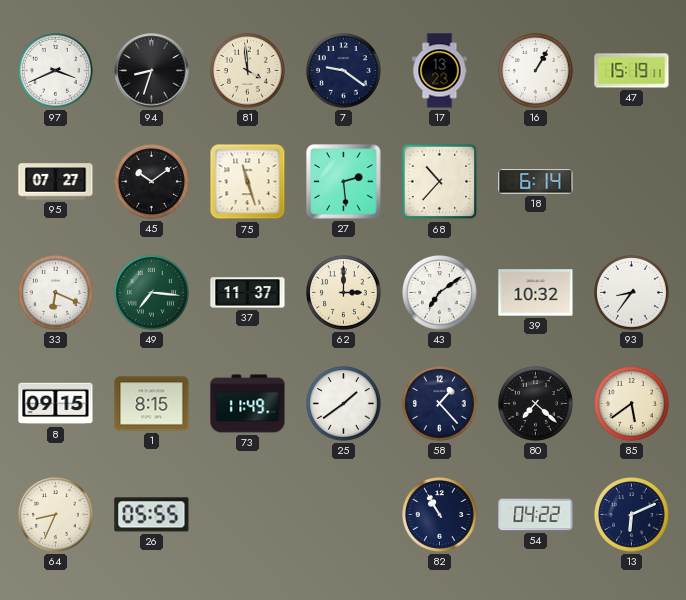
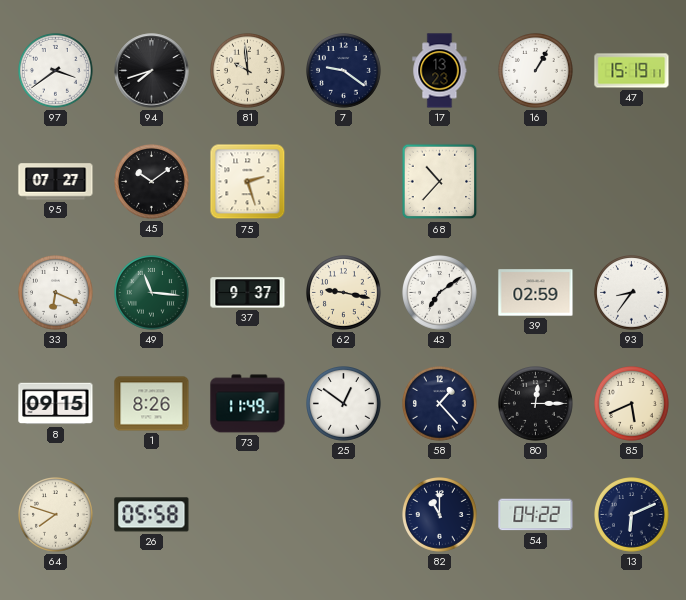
97: 3:41 -> 3:39
94: 8:33 -> 7:42
81: 3:59 -> 9:59
75: 11:27 -> 2:27
27: 2:29 -> none
18: 6:14 -> none
49: 7:16 -> 11:16
37: 11:37 -> 9:37
62: 3:00 -> 9:17
39: 10:32 -> 02:59
1: 8:15 -> 8:26
25: 1:39 -> 12:51
80: 7:22 -> 12:15
85: 5:39 -> 5:41
64: 8:34 -> 7:48
26: 05:55 -> 05:58
82: 10:55 -> 11:00
